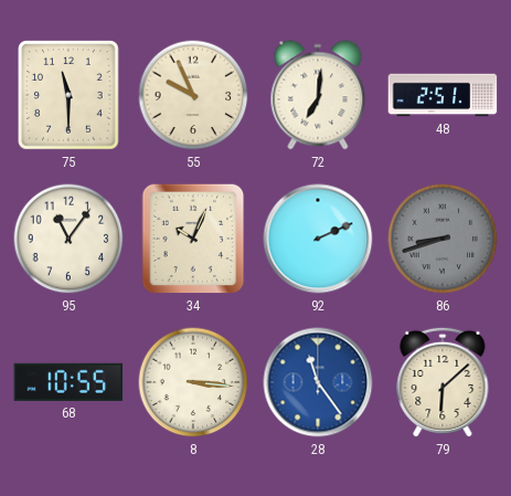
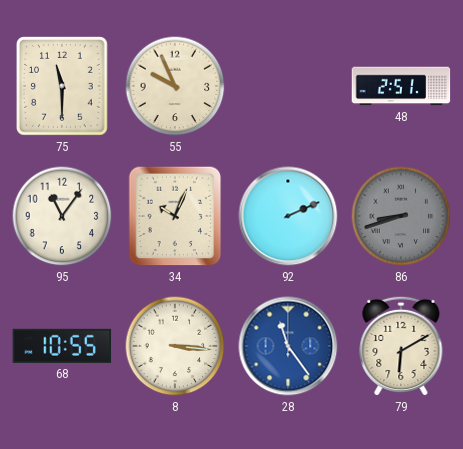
72: 7:01 -> none
79: 6:08 -> 6:10
